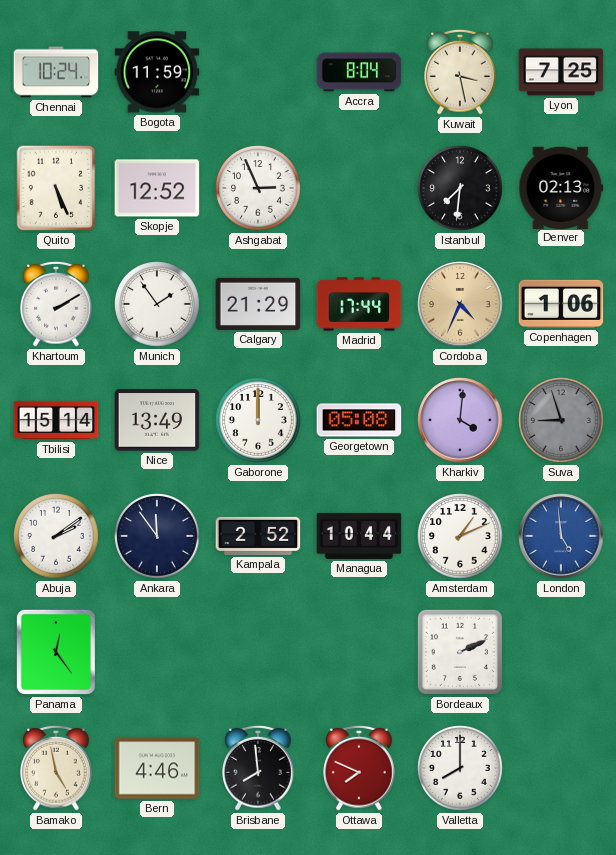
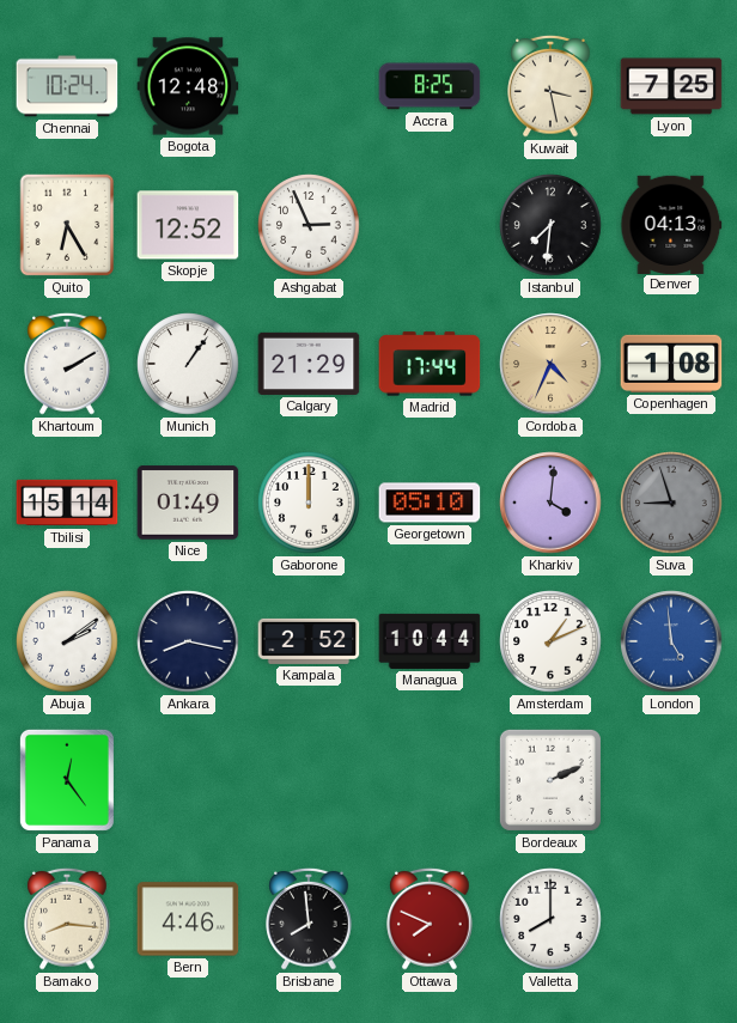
Bogota: 11:59 -> 12:48
Accra: 8:04 -> 8:25
Quito: 5:26 -> 6:25
Denver: 02:13 -> 04:13
Munich: 1:54 -> 1:06
Copenhagen: 1:06 -> 1:08
Nice: 13:49 -> 01:49
Georgetown: 05:08 -> 05:10
Ankara: 11:54 -> 8:17
Bamako: 4:58 -> 8:16
